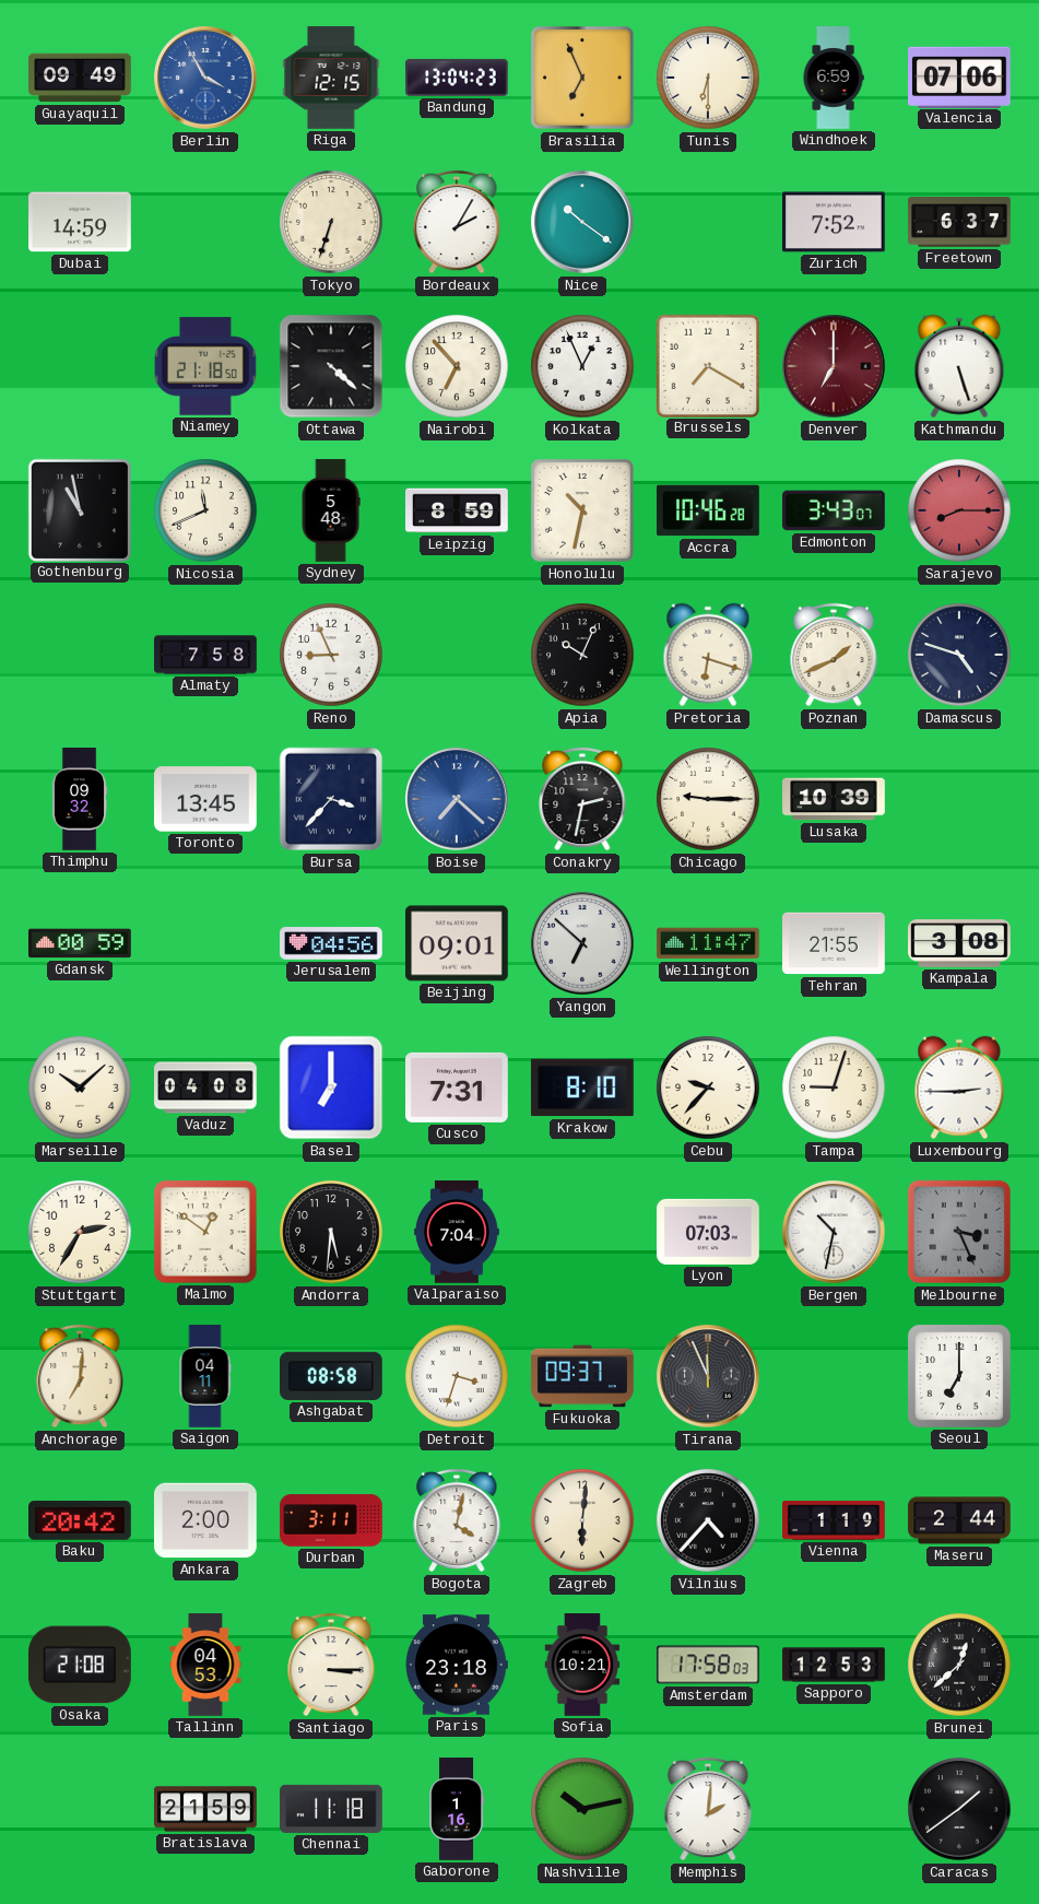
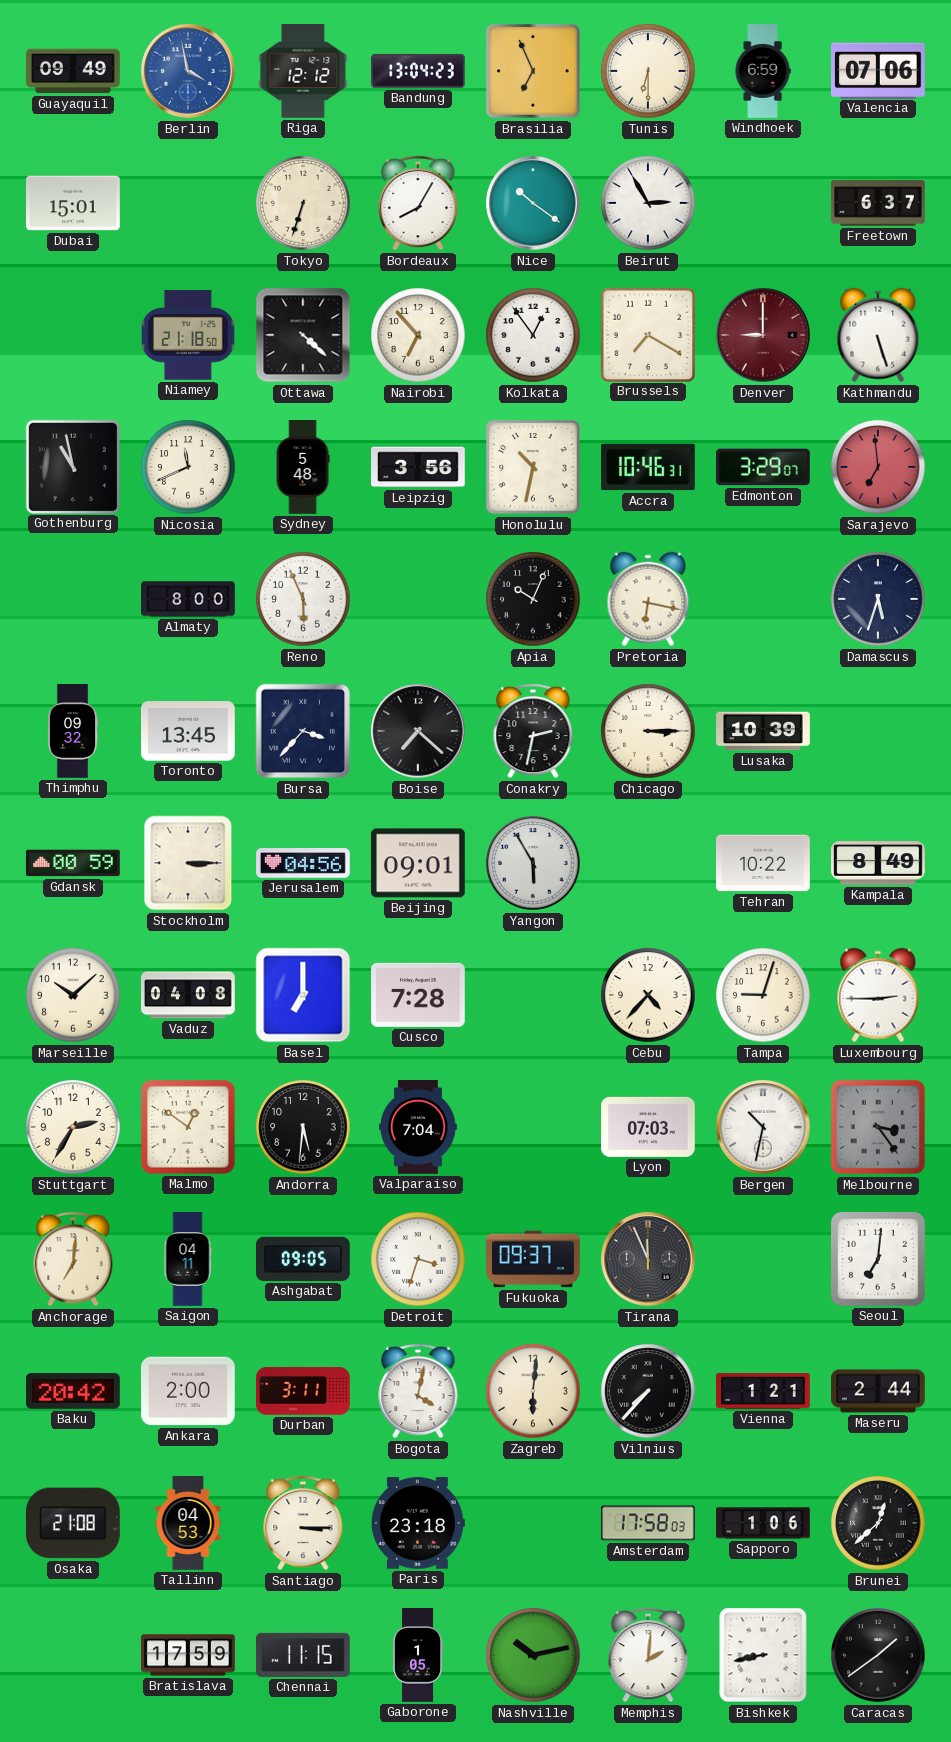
Berlin: 3:55 -> 3:58
Riga: 12:15 -> 12:12
Dubai: 14:59 -> 15:01
Bordeaux: 2:05 -> 8:05
Beirut: none -> 2:55
Zurich: 7:52 -> none
Kolkata: 12:56 -> 12:54
Denver: 7:00 -> 9:00
Leipzig: 8:59 -> 3:56
Accra: 10:46:28 -> 10:46:31
Edmonton: 3:43 -> 3:29
Sarajevo: 8:15 -> 6:59
Almaty: 7:58 -> 8:00
Reno: 8:56 -> 5:56
Pretoria: 6:18 -> 6:17
Poznan: 1:41 -> none
Damascus: 4:48 -> 5:33
Boise dial: blue -> black
Chicago: 9:15 -> 3:15
Stockholm: none -> 3:15
Yangon: 6:52 -> 5:55
Wellington: 11:47 -> none
Tehran: 21:55 -> 10:22
Kampala: 3:08 -> 8:49
Cusco: 7:31 -> 7:28
Krakow: 8:10 -> none
Cebu: 9:37 -> 4:37
Melbourne: 3:26 -> 3:24
Ashgabat: 08:58 -> 09:05
Seoul: 7:00 -> 7:01
Vilnius: 4:37 -> 7:37
Vienna: 1:19 -> 1:21
Sofia: 10:21 -> none
Sapporo: 12:53 -> 1:06
Bratislava: 21:59 -> 17:59
Chennai: 11:18 -> 11:15
Gaborone: 1:16 -> 1:05
Bishkek: none -> 8:43
